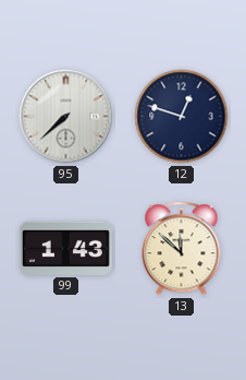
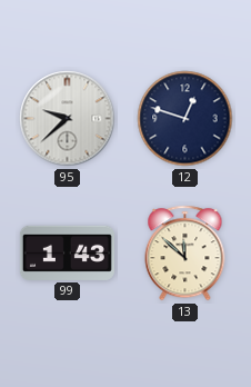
95: 7:38 -> 9:38
